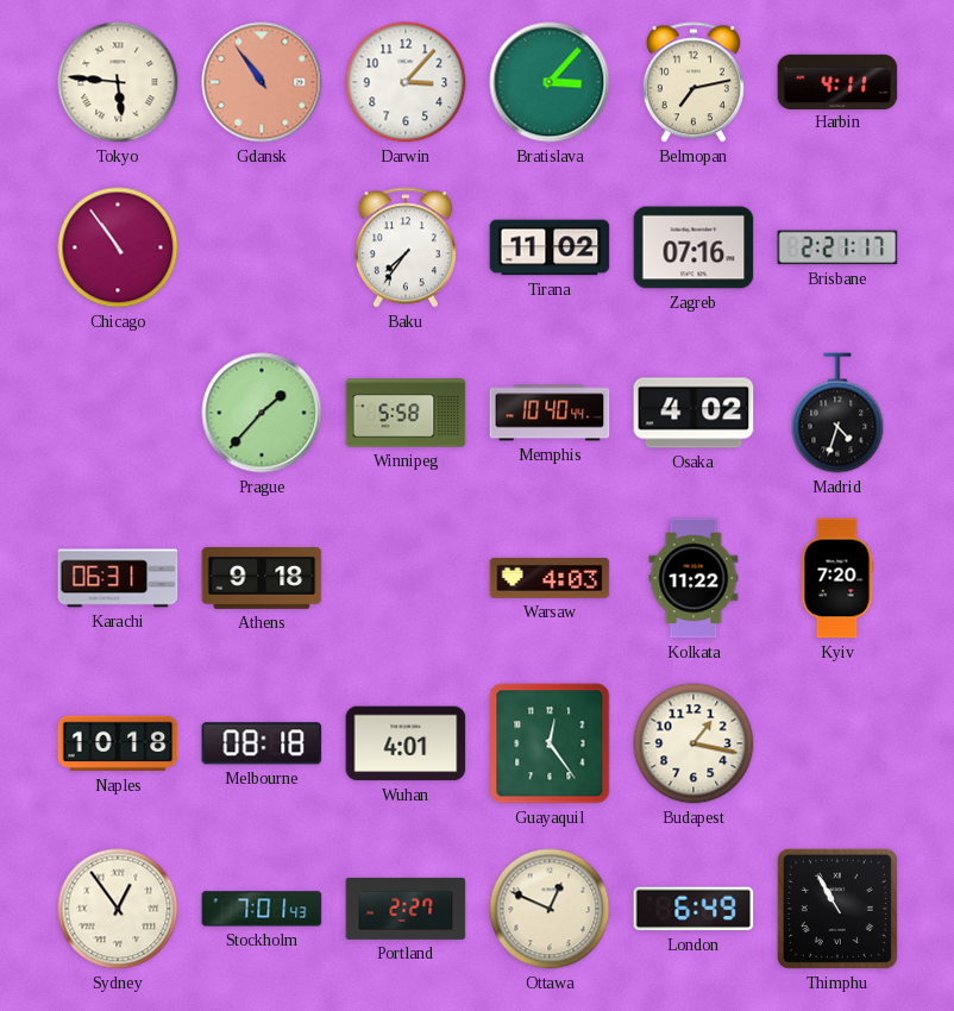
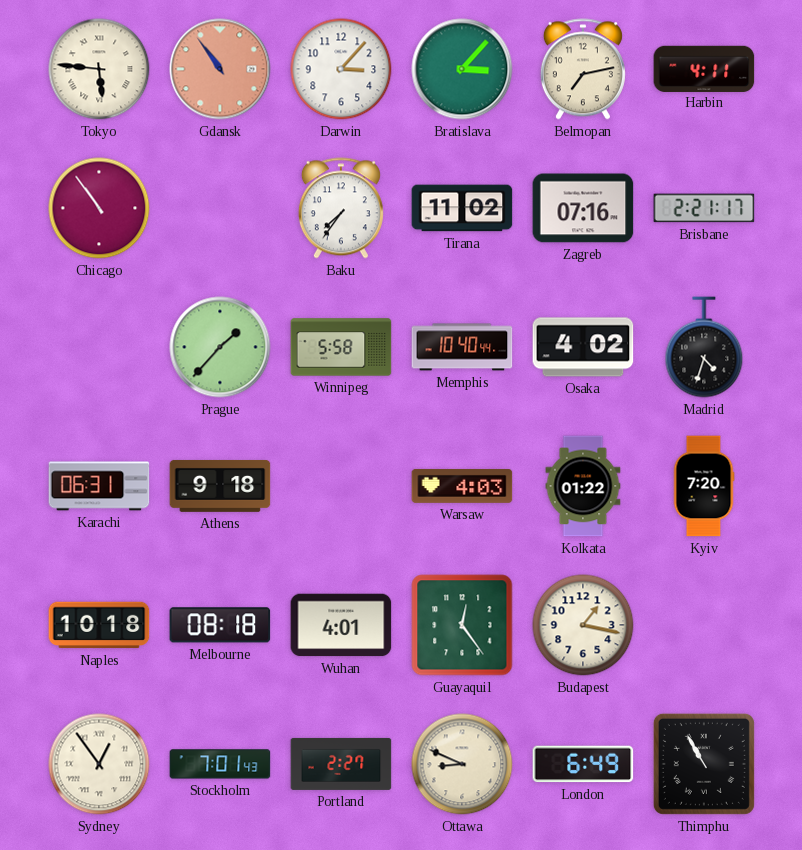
Kolkata: 11:22 -> 01:22
Ottawa: 12:49 -> 8:49
